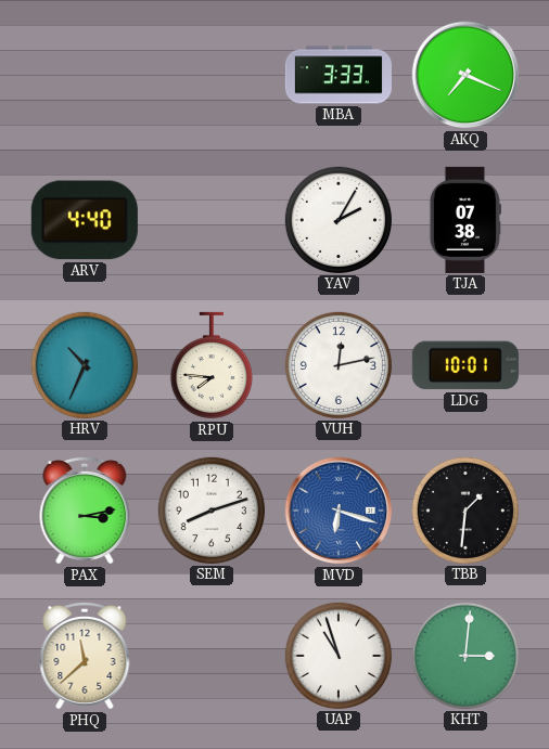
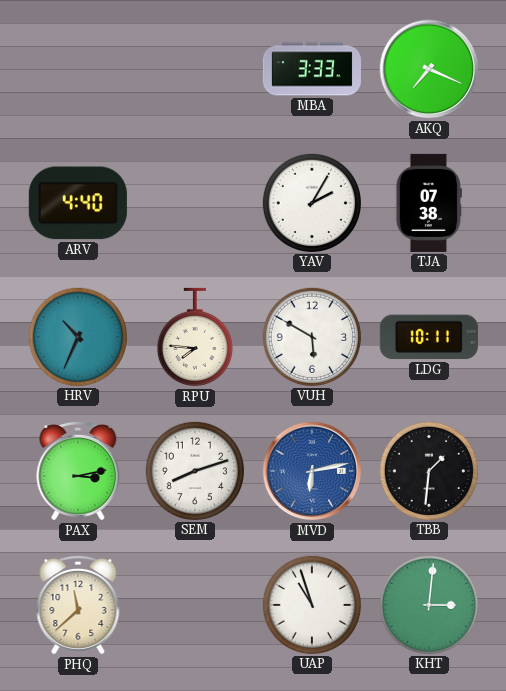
VUH: 12:13 -> 5:50
LDG: 10:01 -> 10:11
MVD: 6:18 -> 6:13
